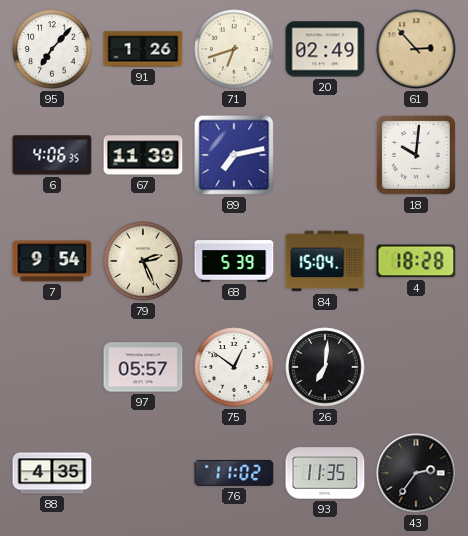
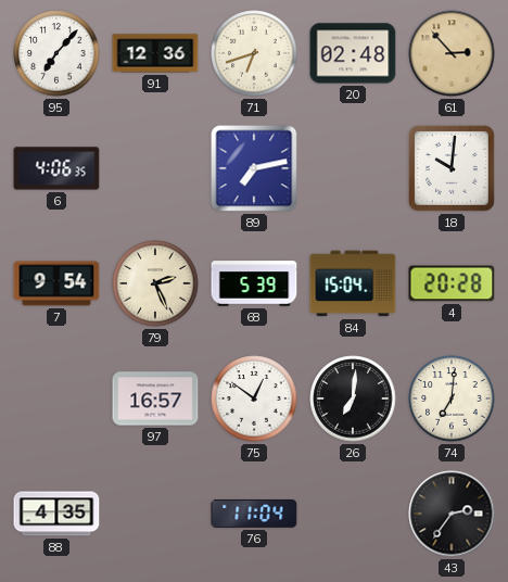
91: 1:26 -> 12:36
20: 02:49 -> 02:48
67: 11:39 -> none
4: 18:28 -> 20:28
97: 05:57 -> 16:57
74: none -> 7:01
76: 11:02 -> 11:04
93: 11:35 -> none
